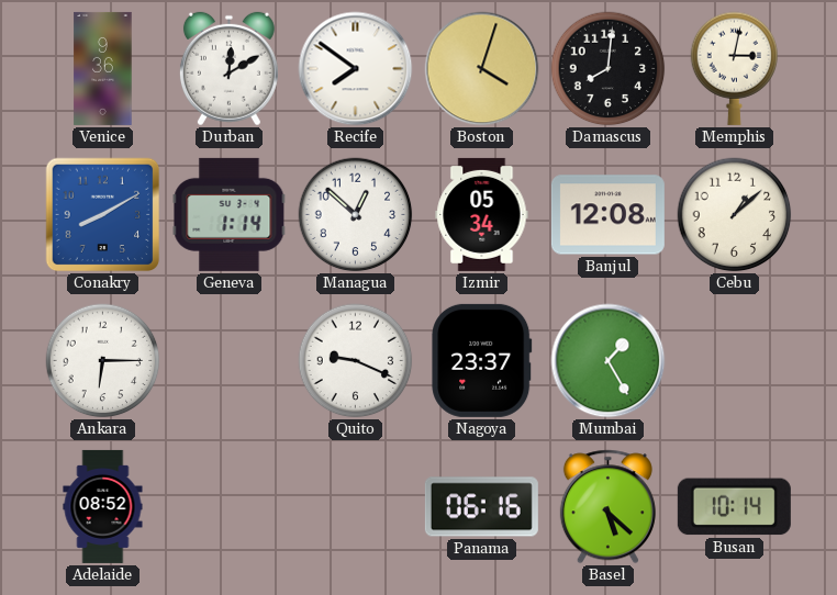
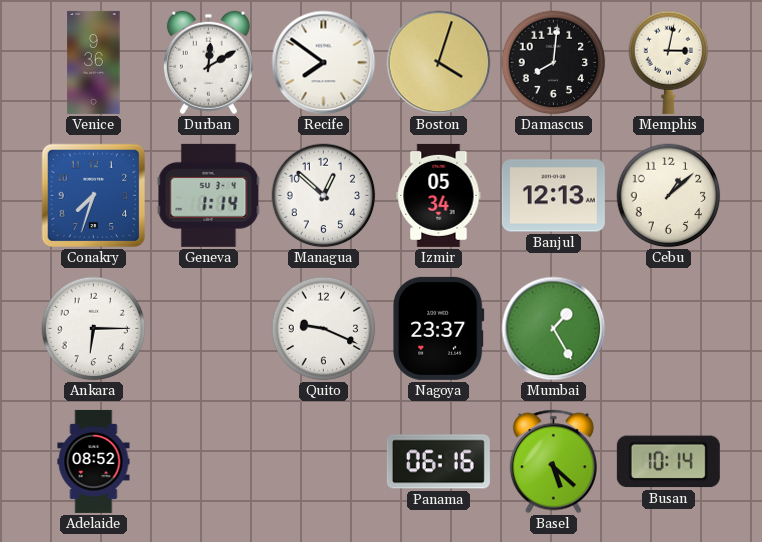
Conakry: 8:10 -> 7:33
Banjul: 12:08 -> 12:13
